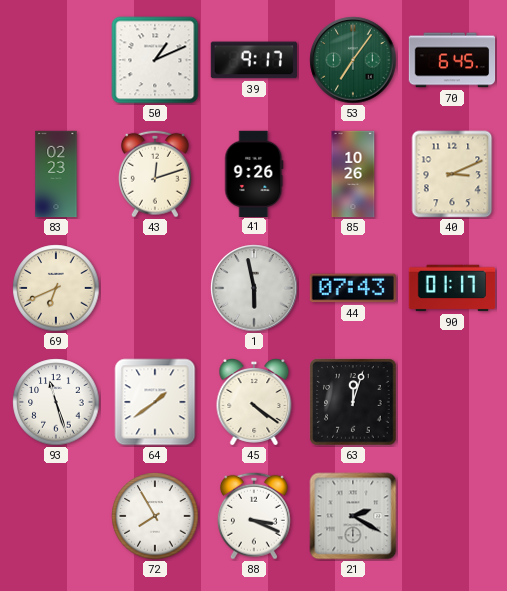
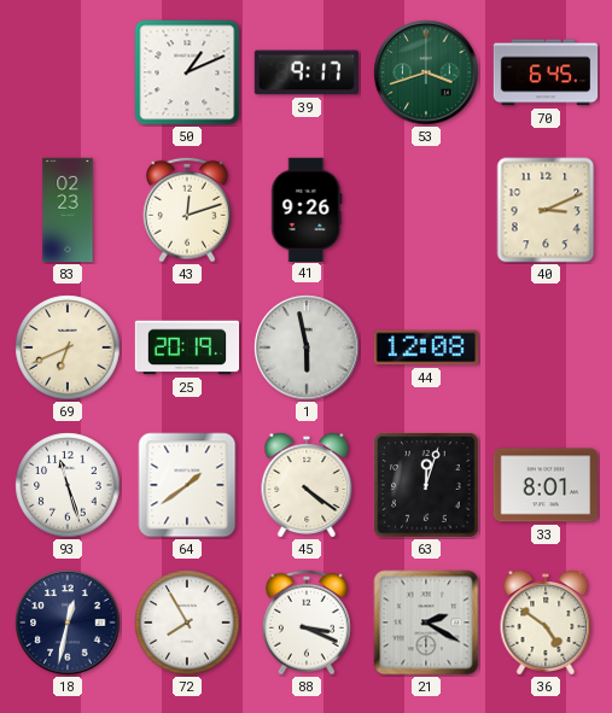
53: 7:06 -> 3:42
85: 10:26 -> none
25: none -> 20:19
44: 07:43 -> 12:08
90: 01:17 -> none
33: none -> 8:01
18: none -> 12:32
36: none -> 4:51
